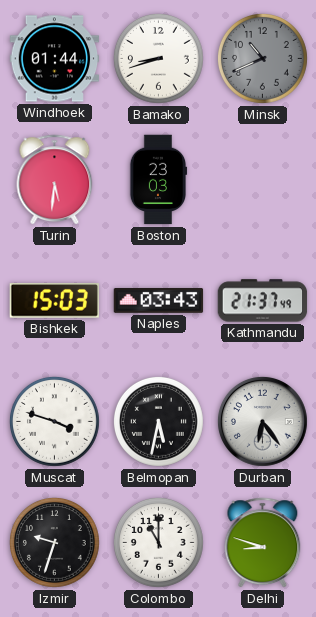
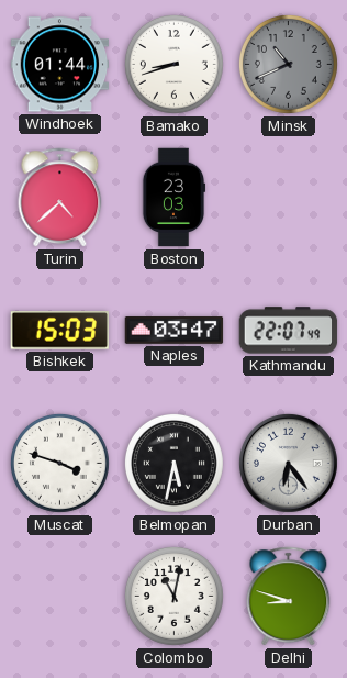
Turin: 5:31 -> 4:38
Naples: 03:43 -> 03:47
Kathmandu: 21:37 -> 22:07
Izmir: 9:33 -> none
Colombo: 11:00 -> 11:02
